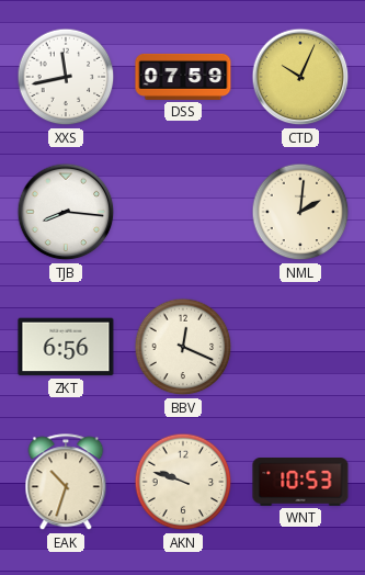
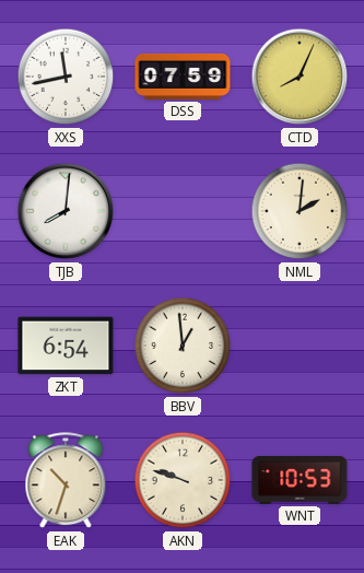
CTD: 10:04 -> 8:04
TJB: 8:16 -> 8:01
ZKT: 6:56 -> 6:54
BBV: 12:19 -> 12:59
